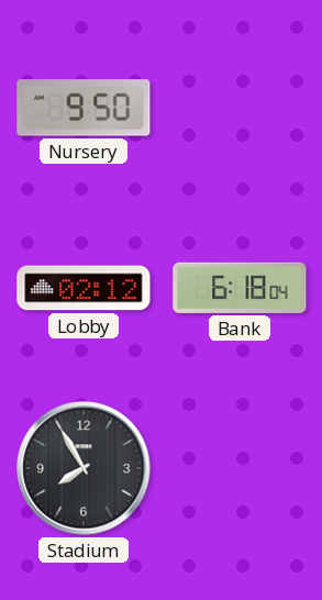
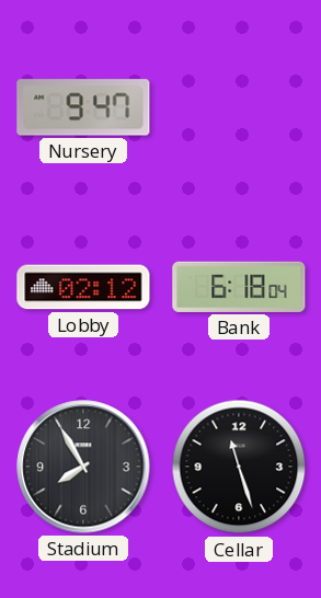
Nursery: 9:50 -> 9:47
Cellar: none -> 11:27
